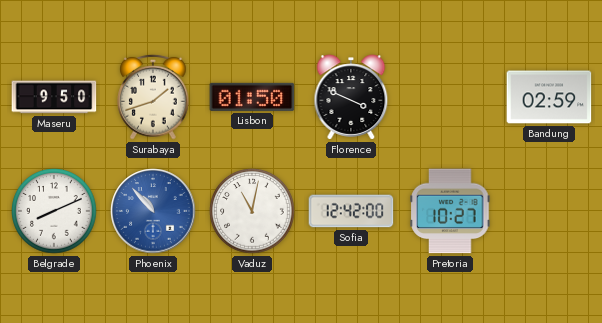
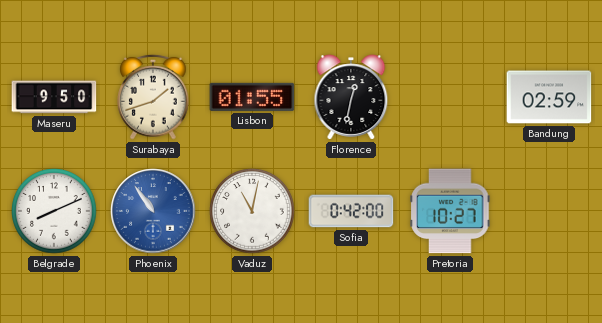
Lisbon: 01:50 -> 01:55
Florence: 3:49 -> 12:32
Phoenix: 10:53 -> 10:54
Sofia: 12:42 -> 0:42
